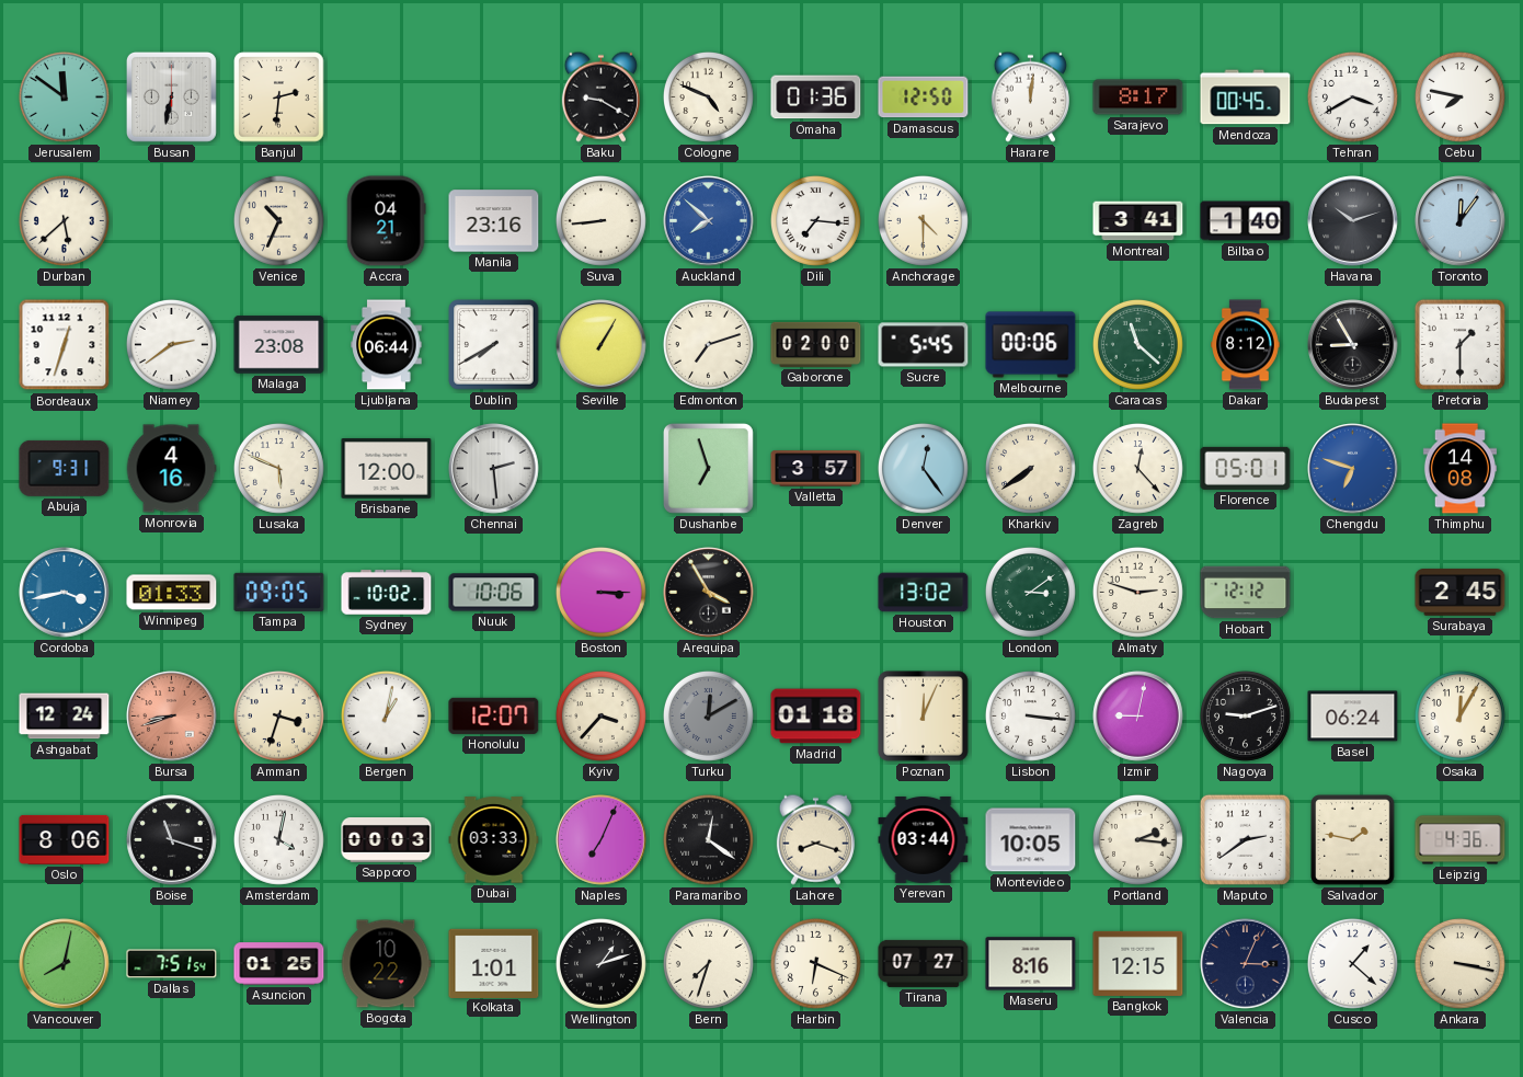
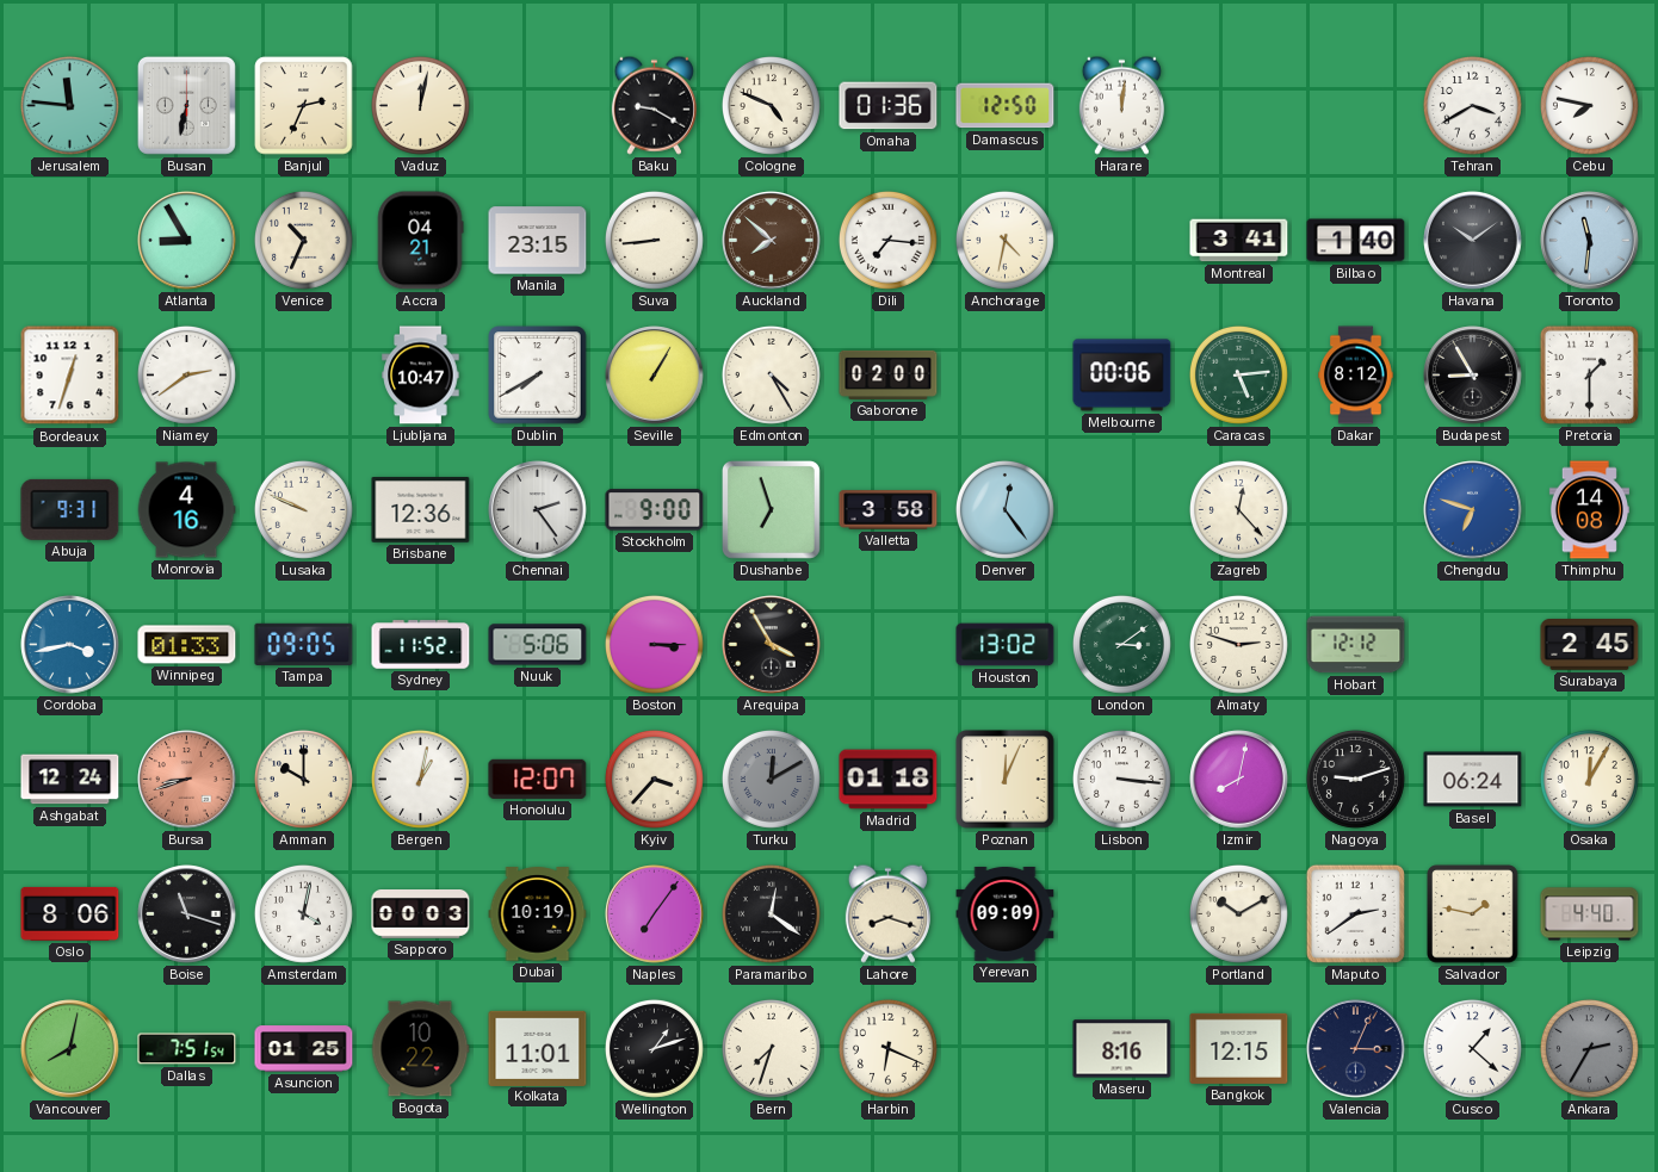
Jerusalem: 11:51 -> 11:46
Banjul: 2:31 -> 2:34
Vaduz: none -> 12:02
Sarajevo: 8:17 -> none
Mendoza: 00:45 -> none
Durban: 5:38 -> none
Atlanta: none -> 8:55
Manila: 23:16 -> 23:15
Auckland dial: blue -> brown
Anchorage: 4:30 -> 4:32
Havana: 10:12 -> 10:09
Toronto: 12:06 -> 11:31
Malaga: 23:08 -> none
Ljubljana: 06:44 -> 10:47
Edmonton: 7:12 -> 4:25
Sucre: 5:45 -> none
Caracas: 11:22 -> 5:14
Lusaka: 5:49 -> 9:49
Brisbane: 12:00 -> 12:36
Chennai: 2:29 -> 2:24
Stockholm: none -> 9:00
Valletta: 3:57 -> 3:58
Kharkiv: 7:39 -> none
Florence: 05:01 -> none
Sydney: 10:02 -> 11:52
Nuuk: 10:06 -> 5:06
Amman: 3:33 -> 10:00
Izmir: 9:02 -> 8:02
Dubai: 03:33 -> 10:19
Naples: 7:04 -> 7:06
Yerevan: 03:44 -> 09:09
Montevideo: 10:05 -> none
Portland: 2:16 -> 10:10
Leipzig: 4:36 -> 4:40
Kolkata: 1:01 -> 11:01
Tirana: 07:27 -> none
Ankara: 3:17 -> 2:35
Ankara dial: cream -> grey
